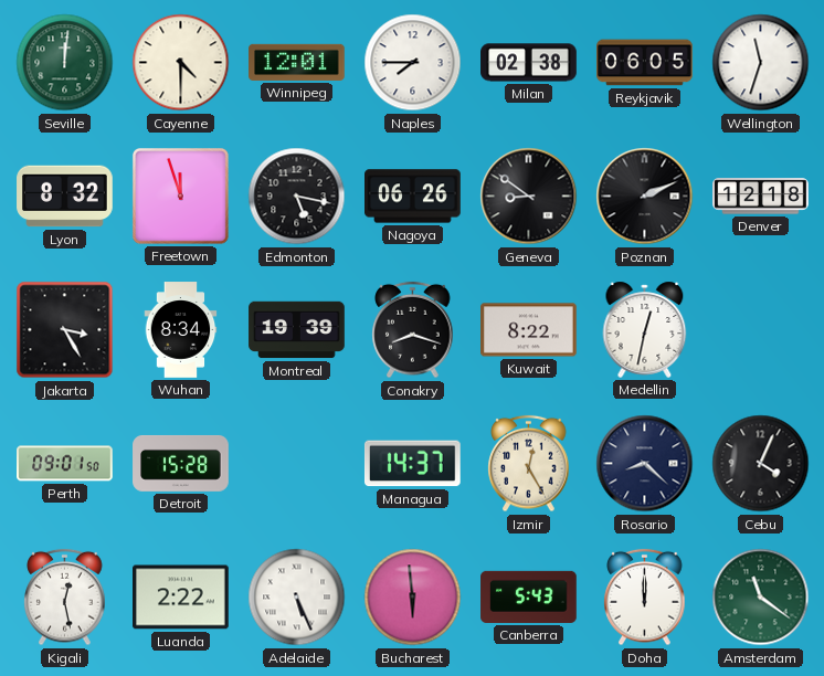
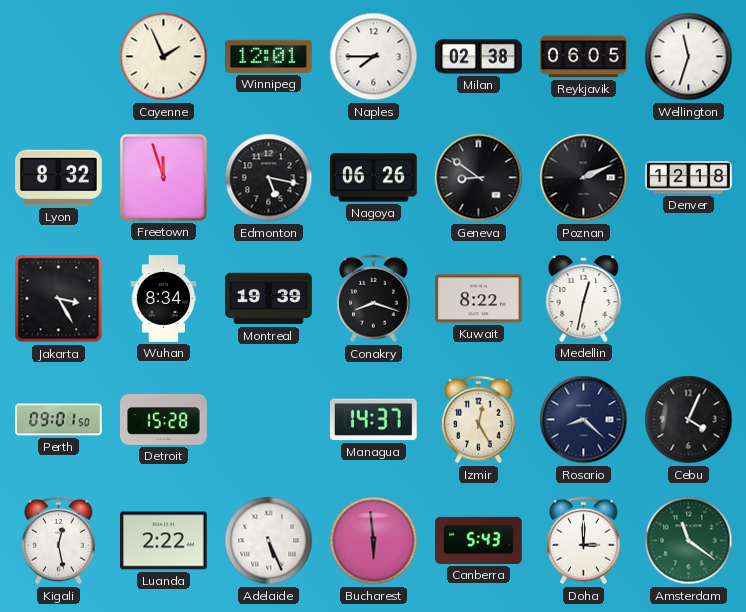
Seville: 12:01 -> none
Cayenne: 4:30 -> 1:56
Doha: 12:00 -> 3:00
